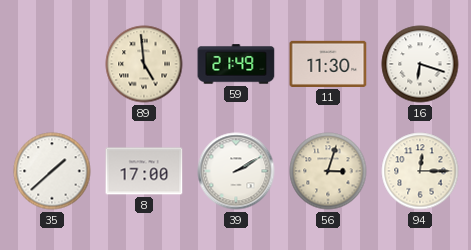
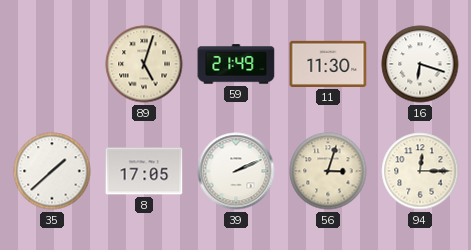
89: 4:59 -> 5:03
8: 17:00 -> 17:05
39: 2:10 -> 2:11
